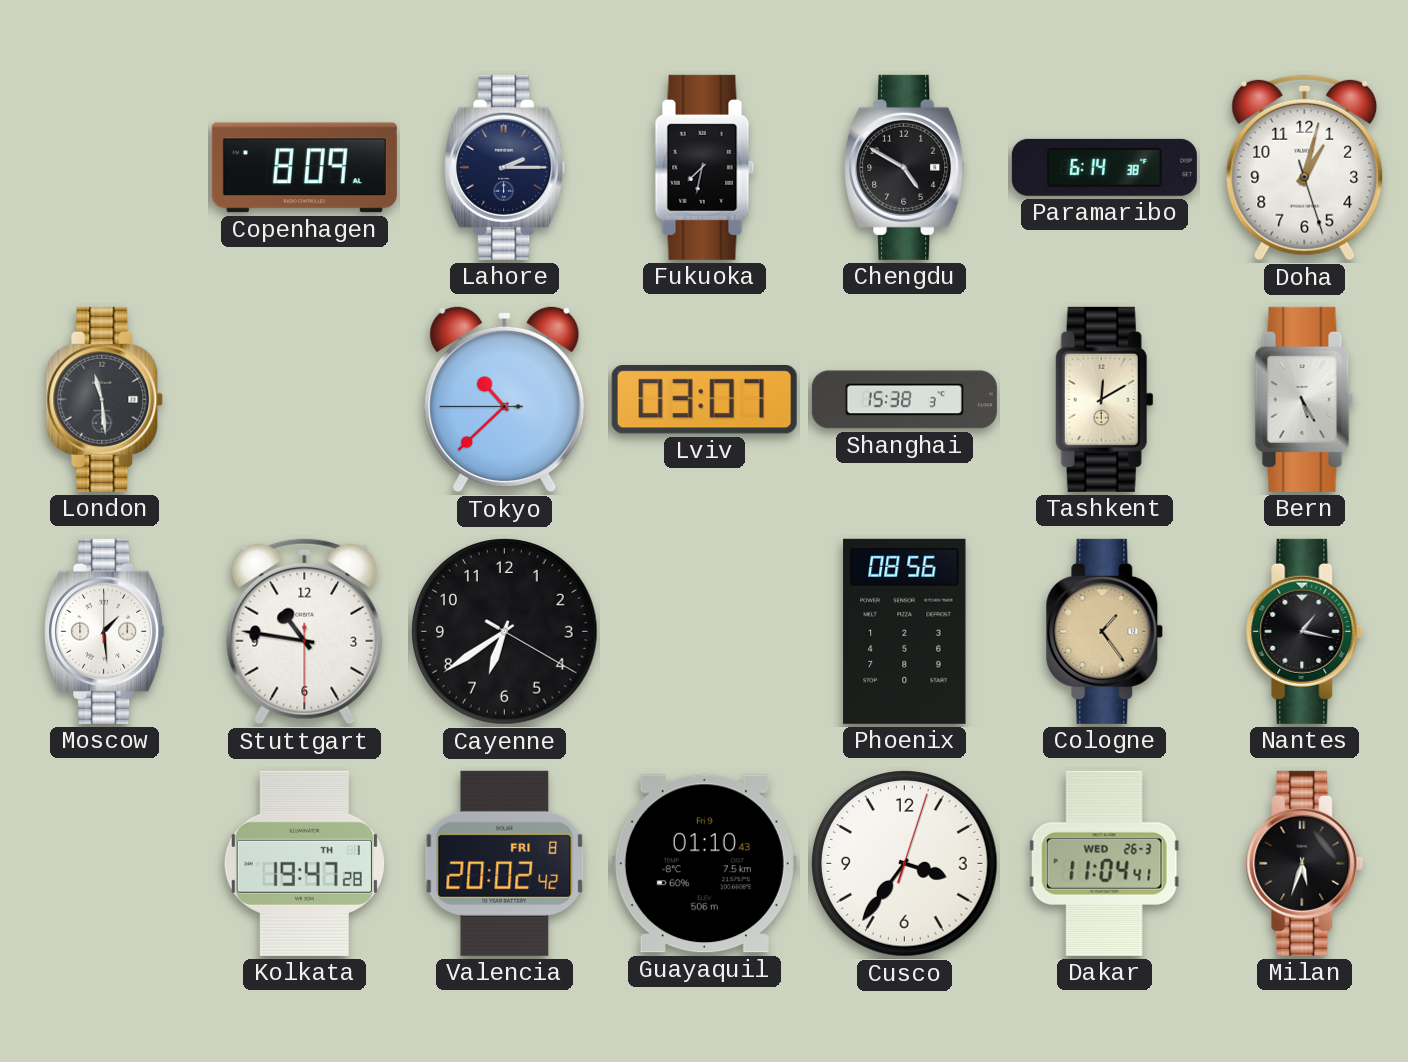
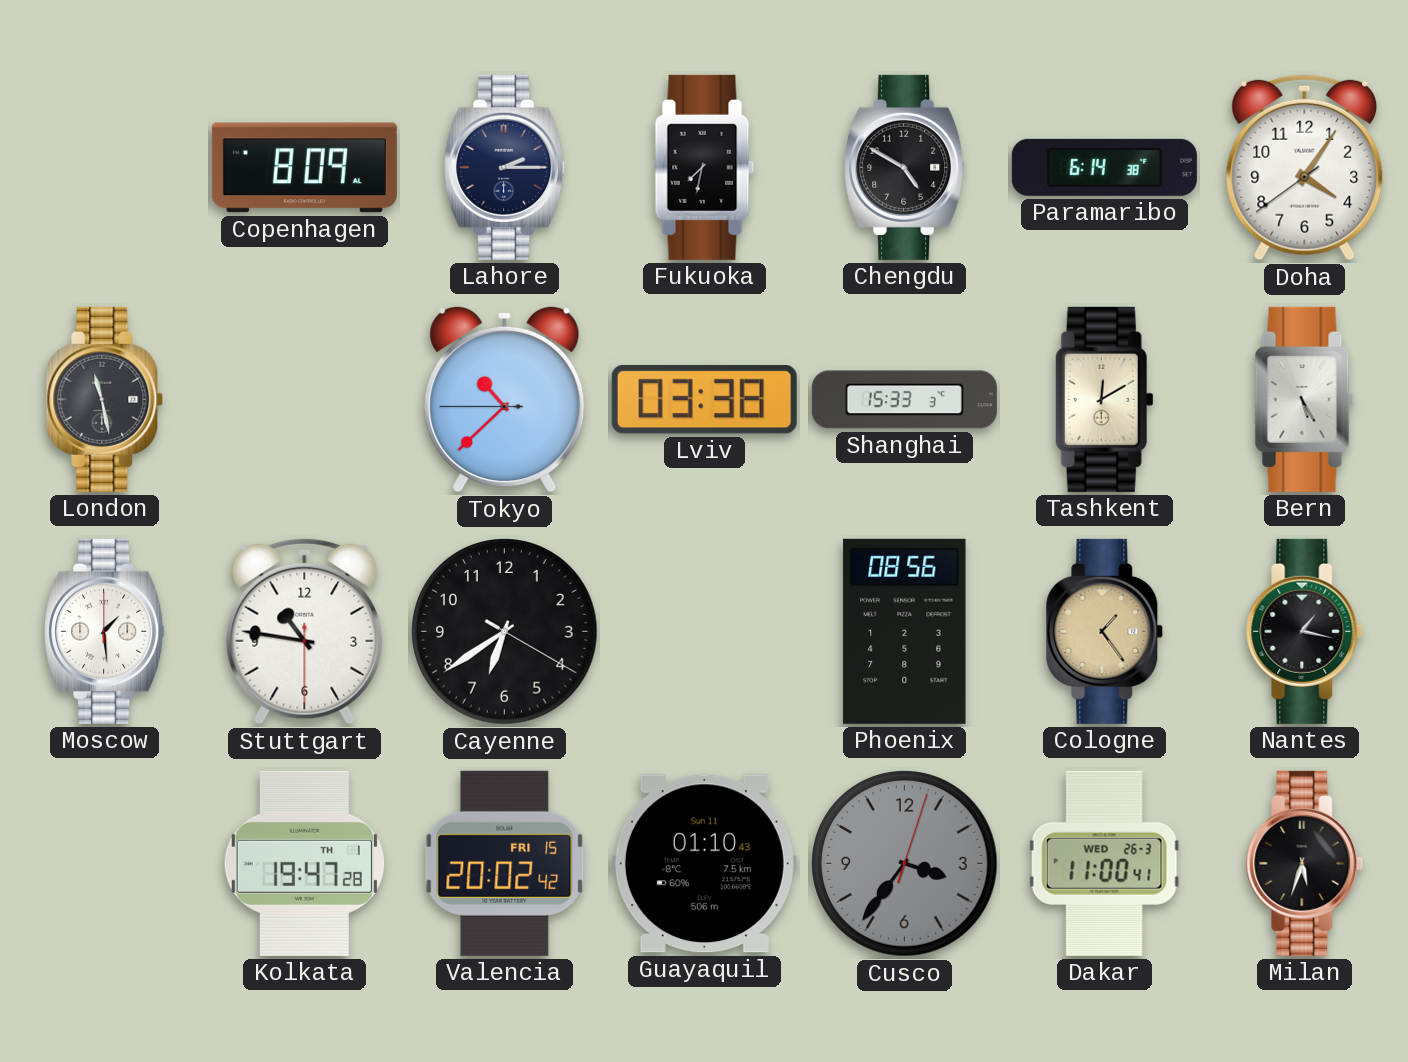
Doha: 1:02 -> 4:05
London: 11:29 -> 11:28
Lviv: 03:07 -> 03:38
Shanghai: 15:38 -> 15:33
Valencia date: FRI 8 -> FRI 15
Guayaquil date: Fri 9 -> Sun 11
Cusco dial: white -> grey
Dakar: 11:04 -> 11:00
